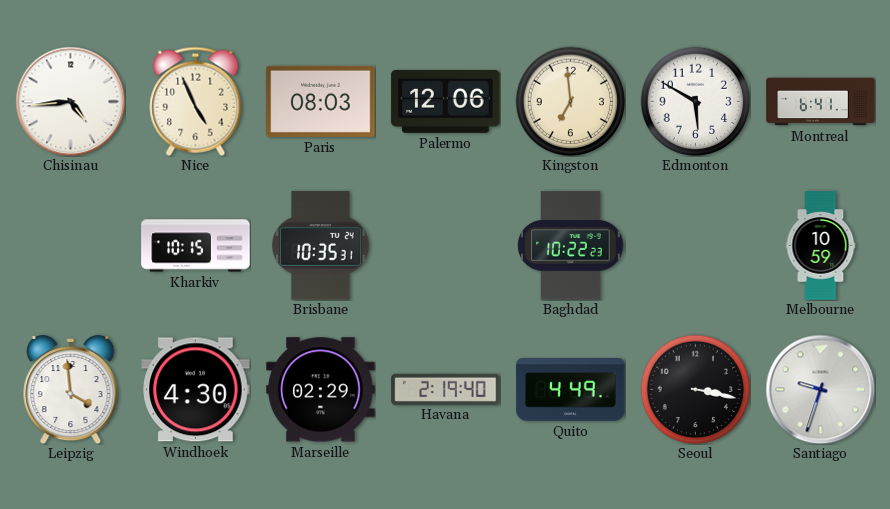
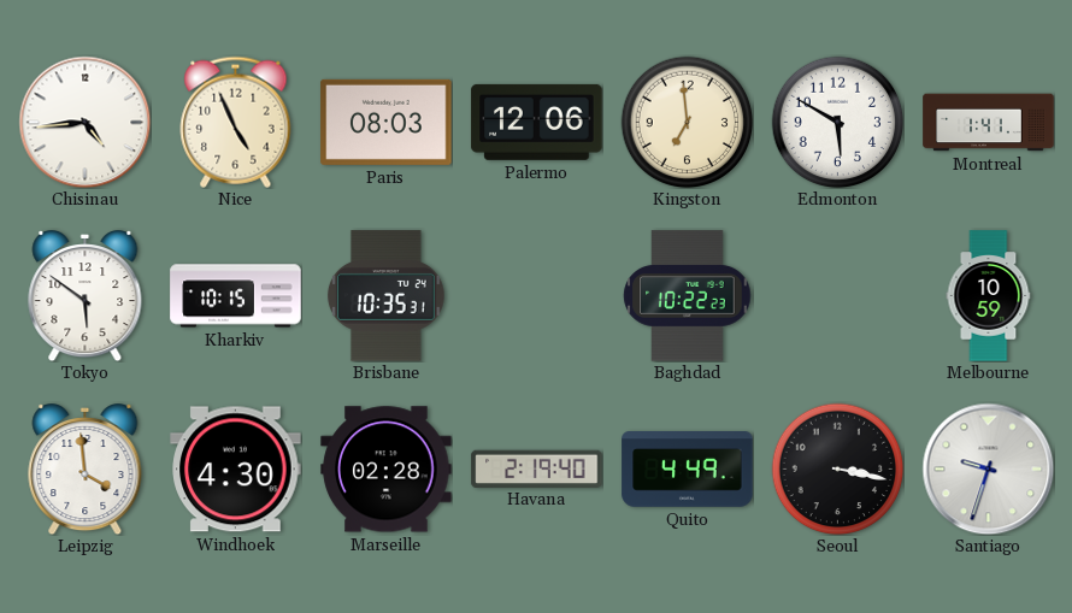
Montreal: 6:41 -> 1:41
Tokyo: none -> 5:51
Marseille: 02:29 -> 02:28
